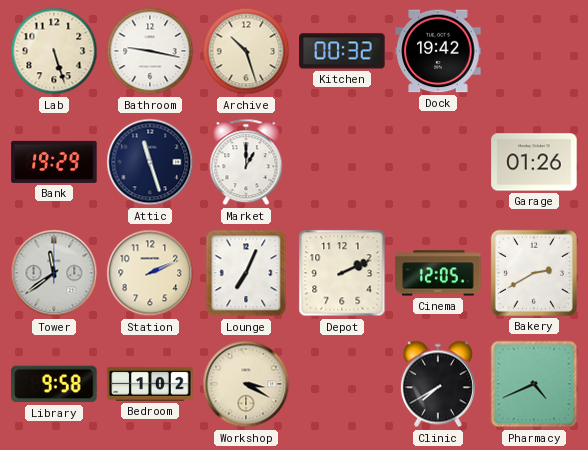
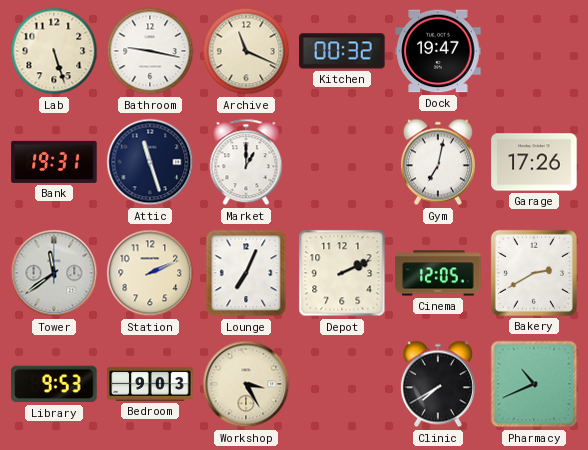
Archive: 10:27 -> 11:19
Dock: 19:42 -> 19:47
Bank: 19:29 -> 19:31
Gym: none -> 7:02
Garage: 01:26 -> 17:26
Library: 9:58 -> 9:53
Bedroom: 1:02 -> 9:03
Workshop: 3:20 -> 3:25
Pharmacy: 4:41 -> 10:41
